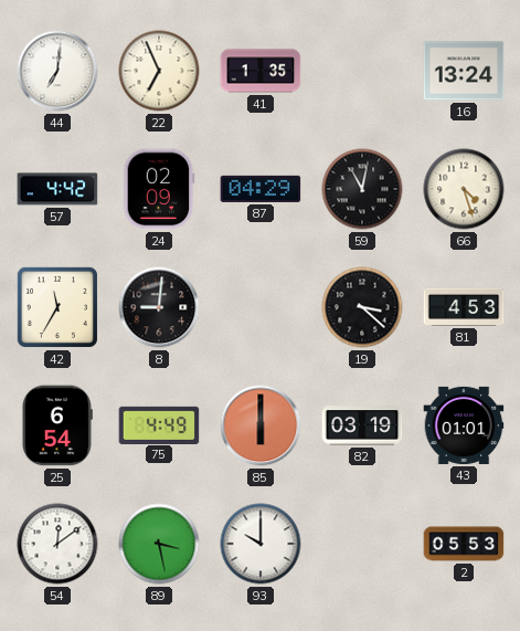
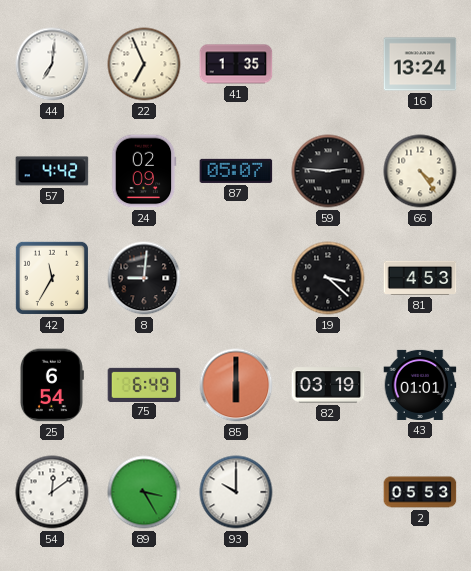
87: 04:29 -> 05:07
59: 11:02 -> 2:46
66: 4:27 -> 4:24
75: 4:49 -> 6:49
89: 3:28 -> 3:25
